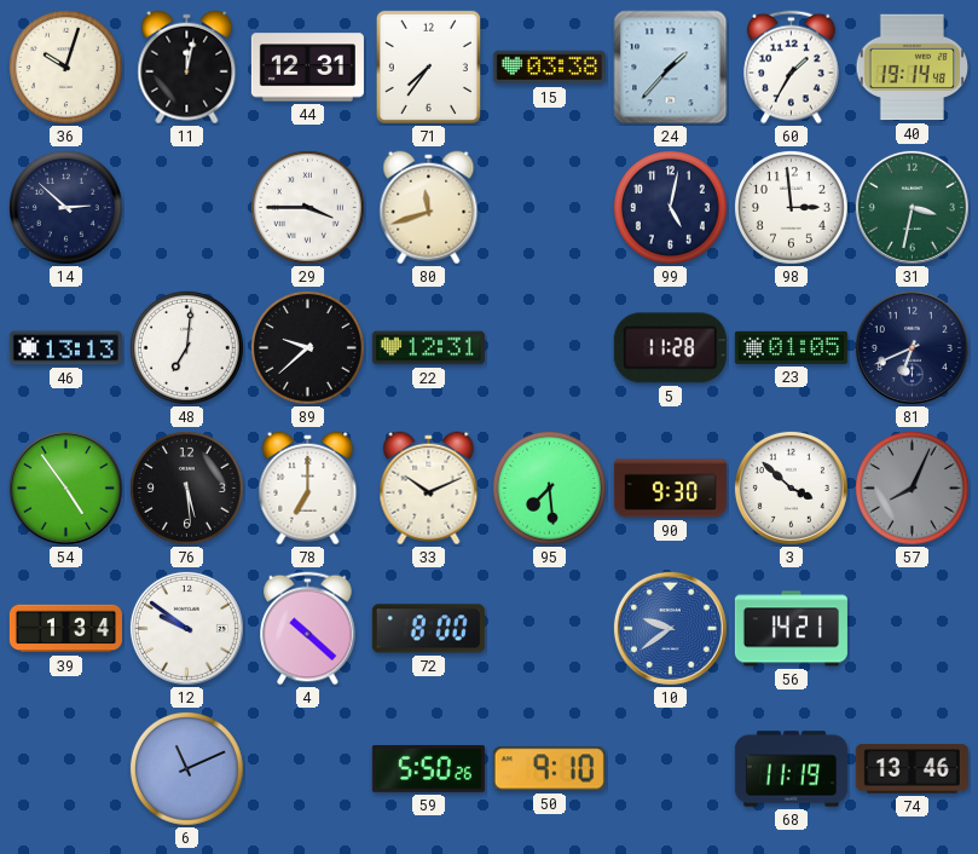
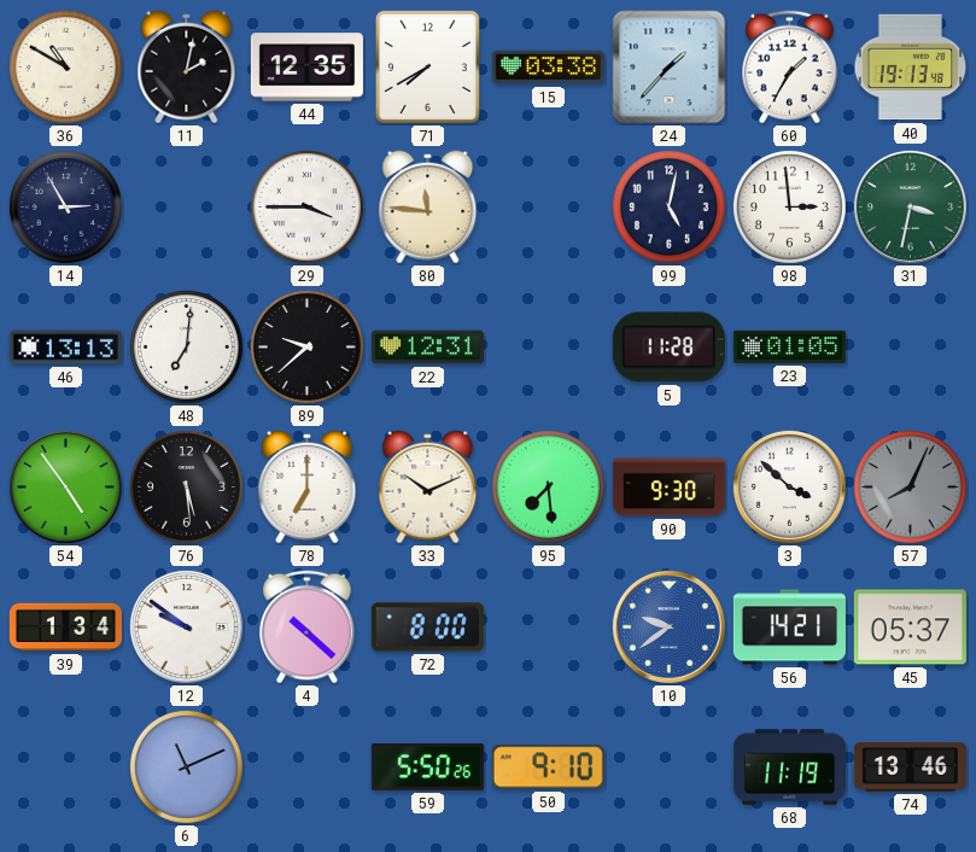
36: 10:03 -> 10:50
11: 12:02 -> 2:02
44: 12:31 -> 12:35
71: 7:36 -> 7:40
40: 19:14 -> 19:13
14: 2:52 -> 2:55
80: 11:42 -> 11:46
81: 6:41 -> none
45: none -> 05:37
